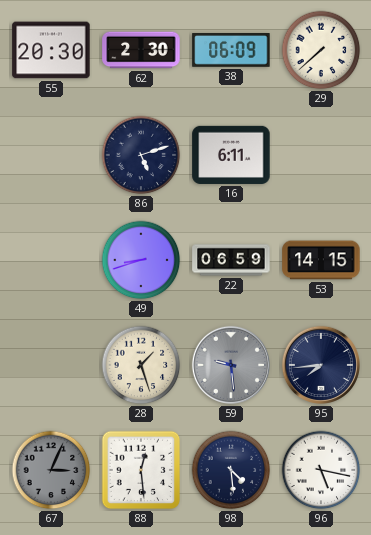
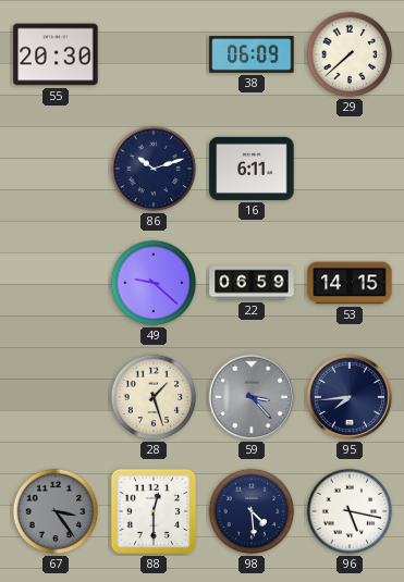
62: 2:30 -> none
86: 5:12 -> 10:12
49: 8:42 -> 9:22
59: 9:29 -> 3:23
67: 3:04 -> 3:24
88: 12:29 -> 12:30
